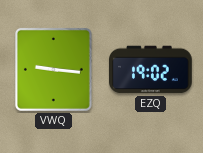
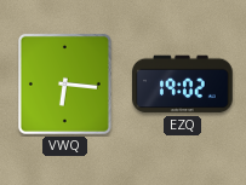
VWQ: 9:16 -> 6:16
